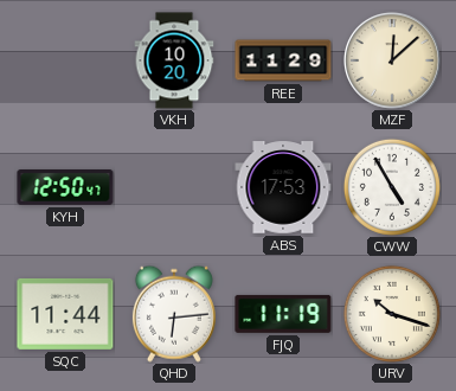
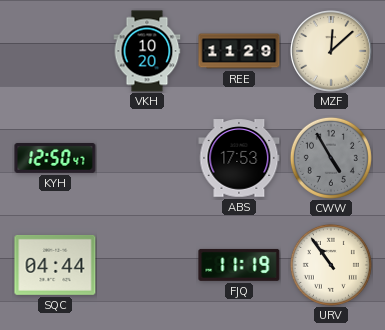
CWW dial: white -> grey
SQC: 11:44 -> 04:44
QHD: 6:14 -> none
URV: 10:18 -> 10:54
